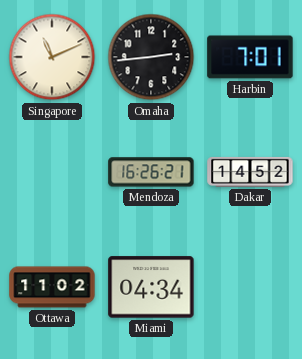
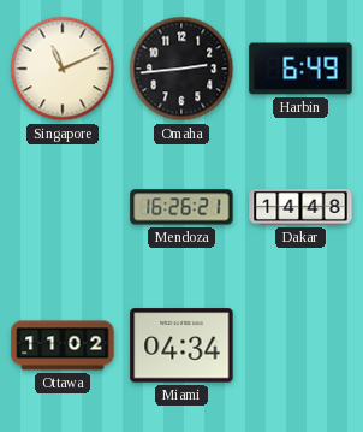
Harbin: 7:01 -> 6:49
Dakar: 14:52 -> 14:48
